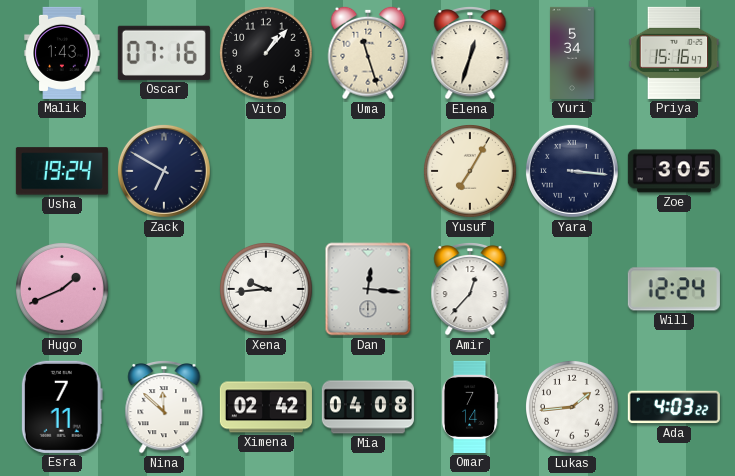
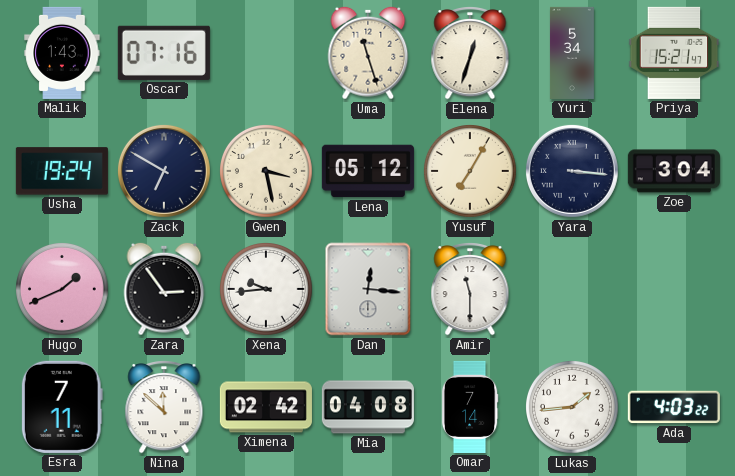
Vito: 1:07 -> none
Priya: 15:16 -> 15:21
Gwen: none -> 3:28
Lena: none -> 05:12
Zoe: 3:05 -> 3:04
Zara: none -> 2:54
Amir: 12:37 -> 11:30
Will: 12:24 -> none
